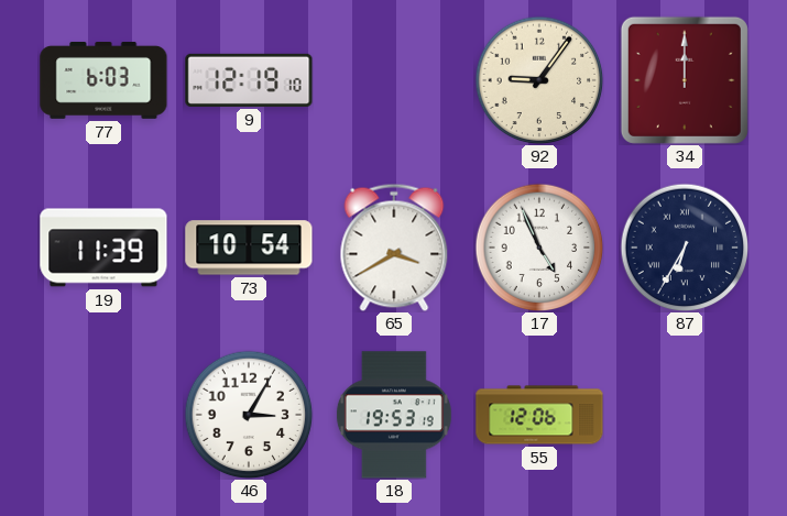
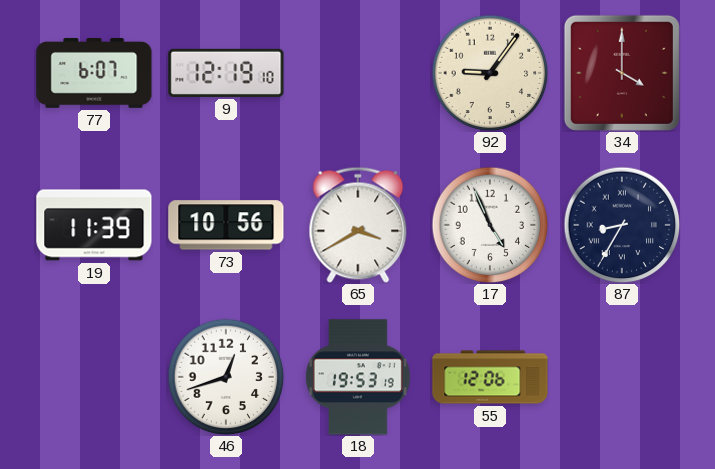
77: 6:03 -> 6:07
34: 12:00 -> 4:00
73: 10:54 -> 10:56
87: 6:35 -> 8:35
46: 3:05 -> 12:42
